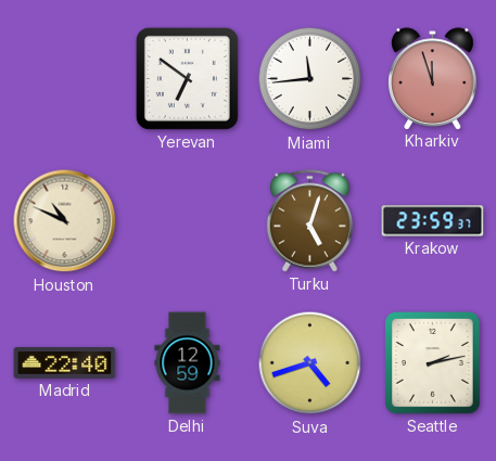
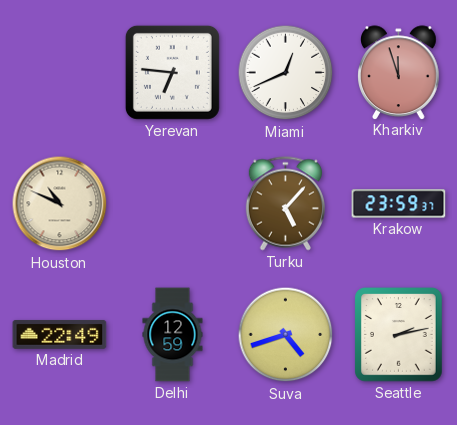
Yerevan: 6:51 -> 6:46
Miami: 11:44 -> 12:41
Turku: 5:03 -> 5:07
Madrid: 22:40 -> 22:49
